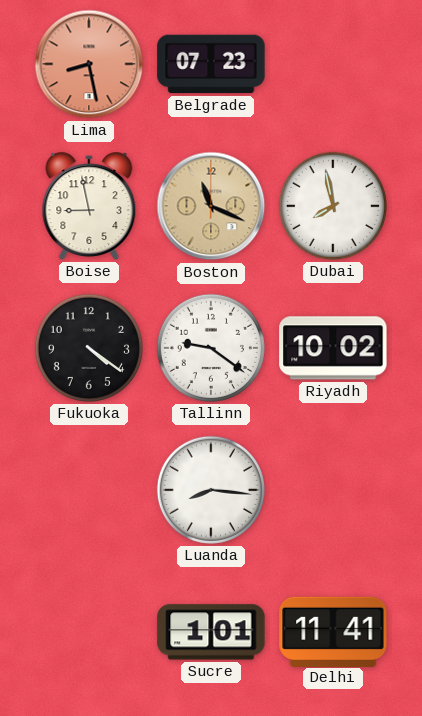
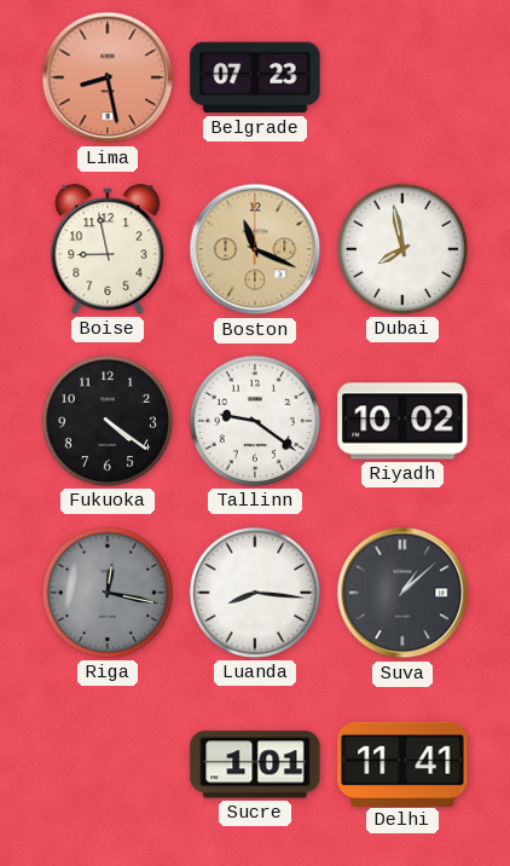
Riga: none -> 12:17
Suva: none -> 1:08
